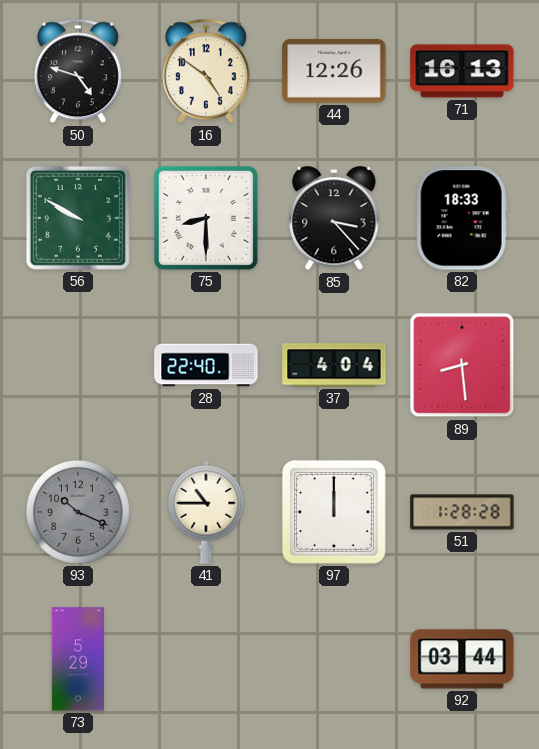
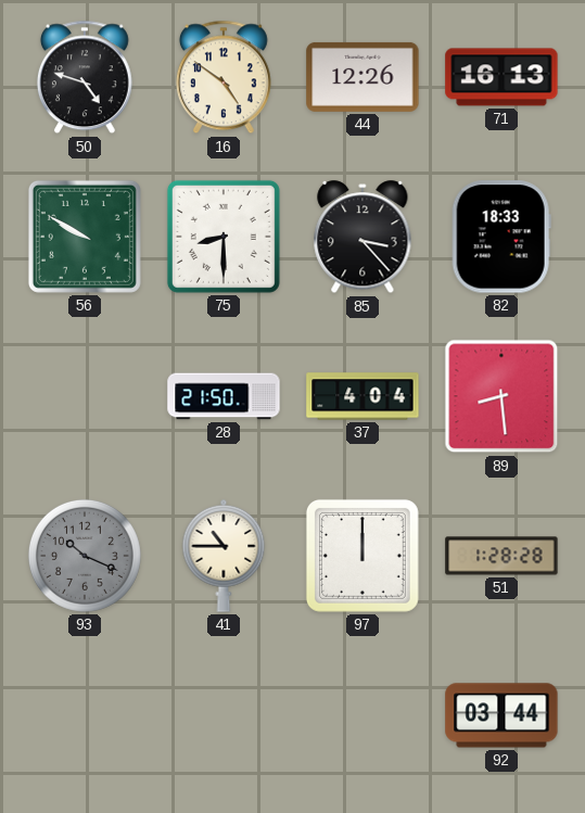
28: 22:40 -> 21:50
73: 5:29 -> none
